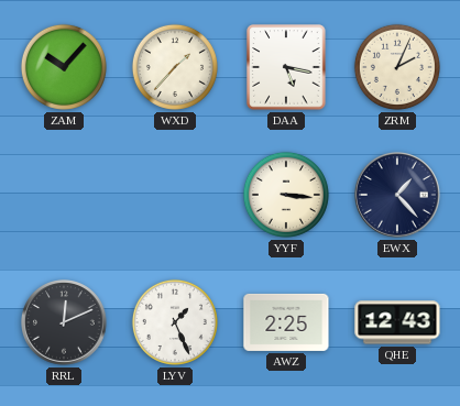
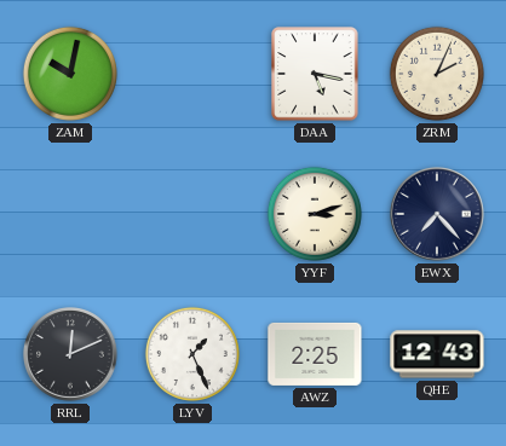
ZAM: 10:07 -> 10:02
WXD: 1:37 -> none
YYF: 3:16 -> 3:12
EWX: 1:23 -> 7:23
